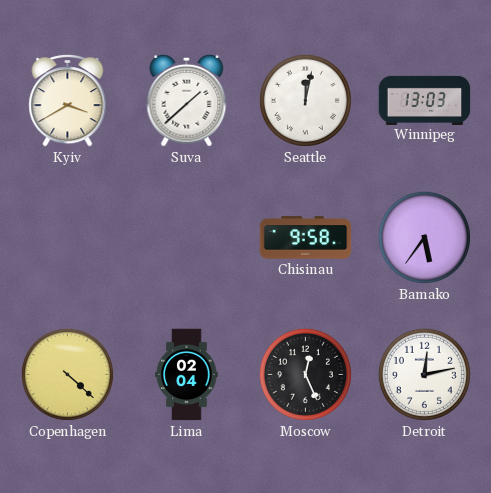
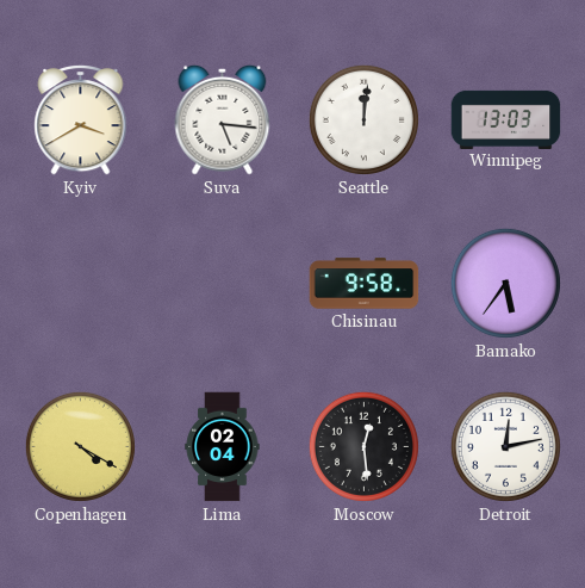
Suva: 1:38 -> 5:16
Seattle: 12:02 -> 12:01
Copenhagen: 4:22 -> 4:20
Moscow: 12:26 -> 12:29
